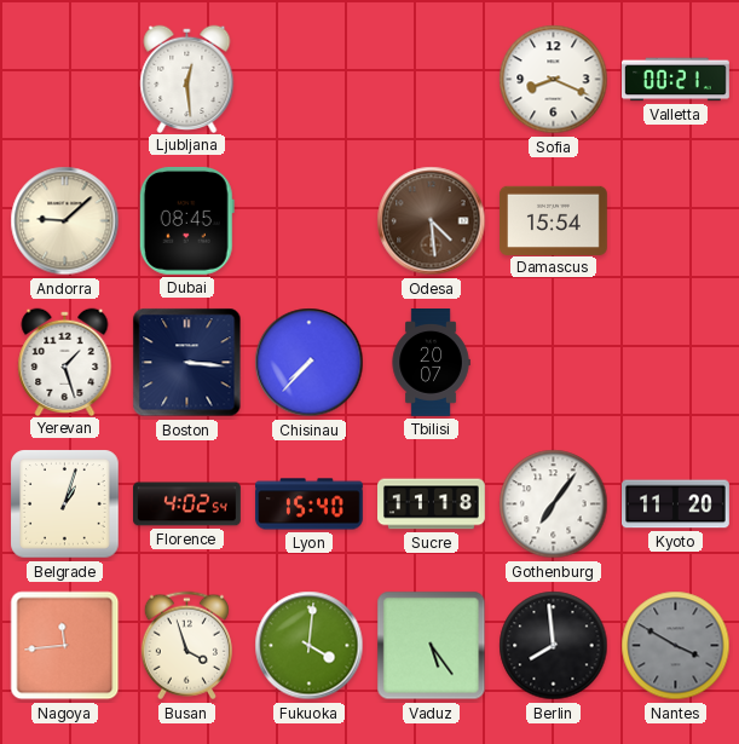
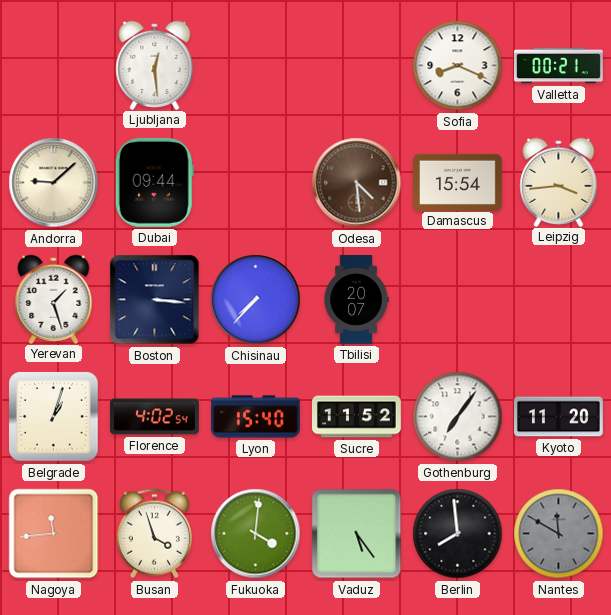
Dubai: 08:45 -> 09:44
Leipzig: none -> 3:44
Sucre: 11:18 -> 11:52
Nantes: 3:50 -> 11:50
